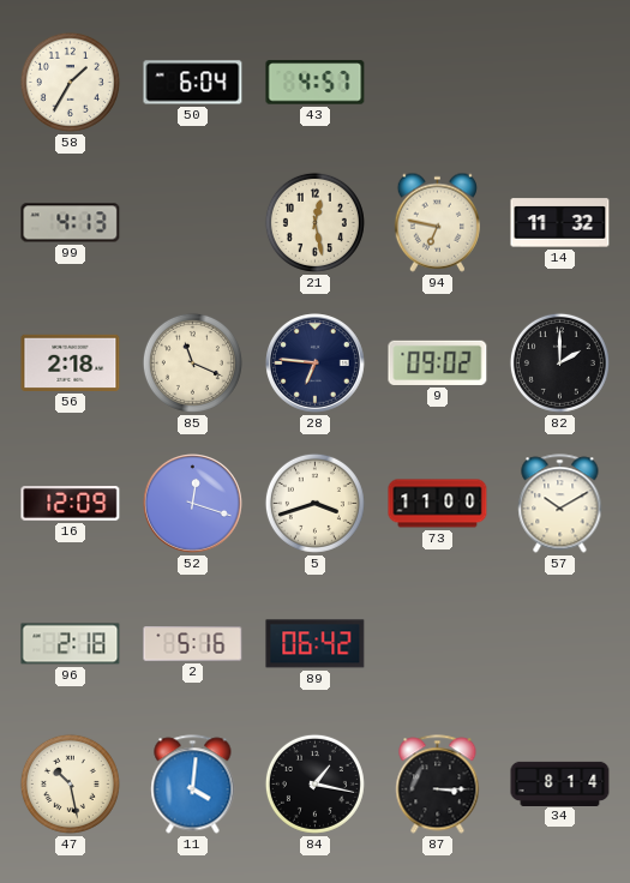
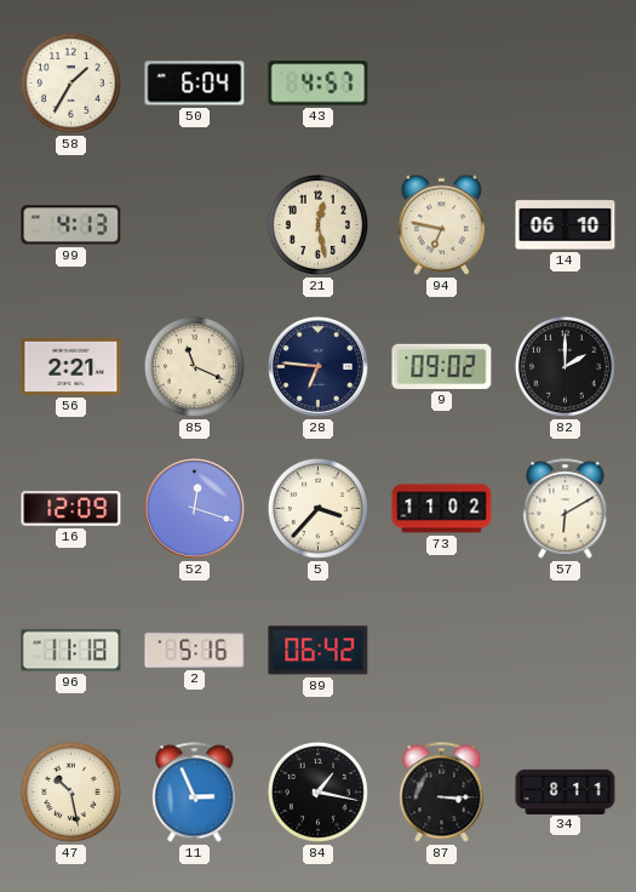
14: 11:32 -> 06:10
56: 2:18 -> 2:21
5: 3:42 -> 3:37
73: 11:00 -> 11:02
57: 10:10 -> 6:10
96: 2:18 -> 11:18
11: 4:01 -> 2:56
34: 8:14 -> 8:11
